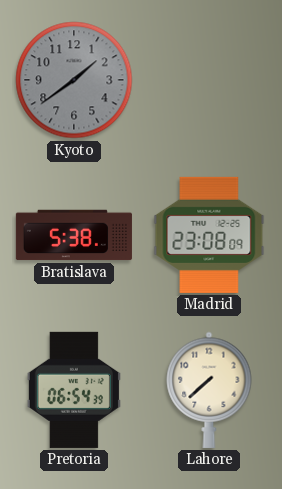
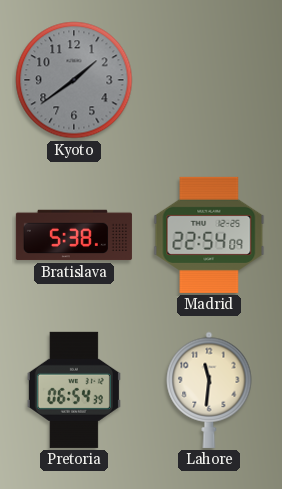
Madrid: 23:08 -> 22:54
Lahore: 7:38 -> 11:31
